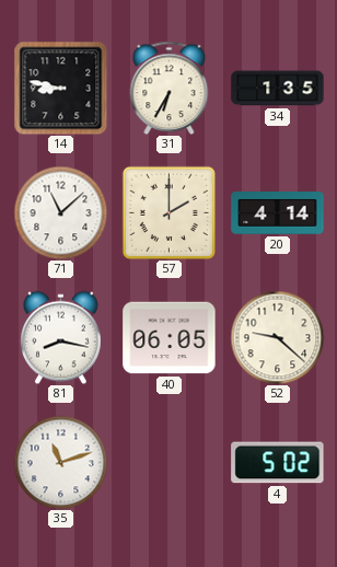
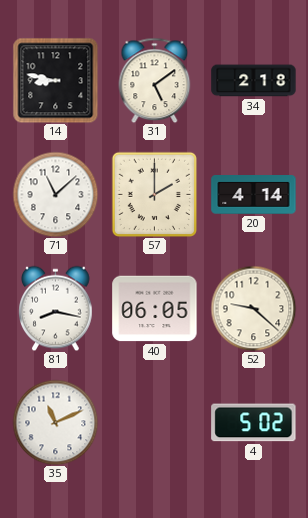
31: 6:35 -> 5:09
34: 1:35 -> 2:18
35: 11:12 -> 11:11
